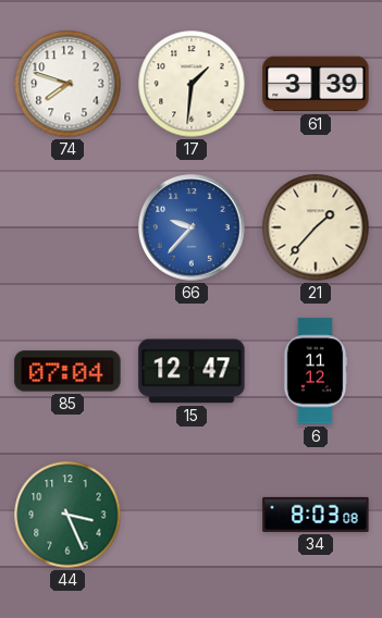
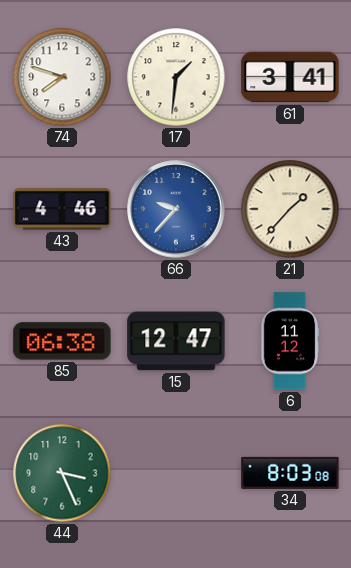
61: 3:39 -> 3:41
43: none -> 4:46
85: 07:04 -> 06:38
